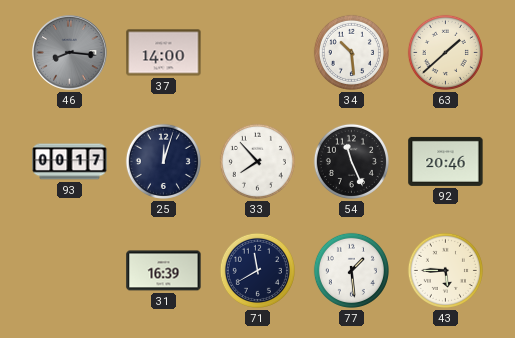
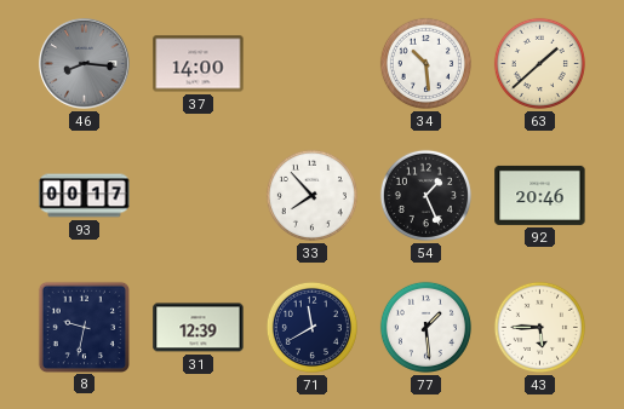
25: 12:03 -> none
54: 11:26 -> 1:26
8: none -> 9:32
31: 16:39 -> 12:39
